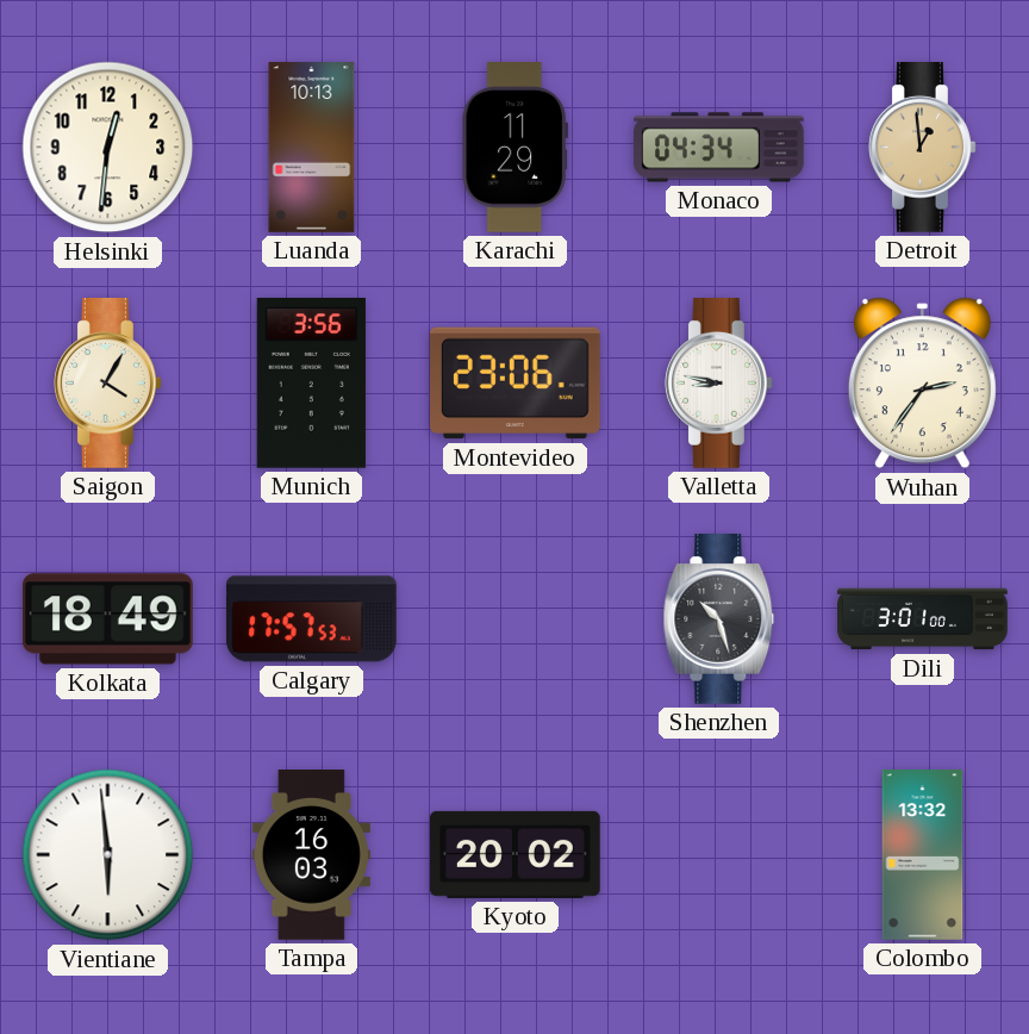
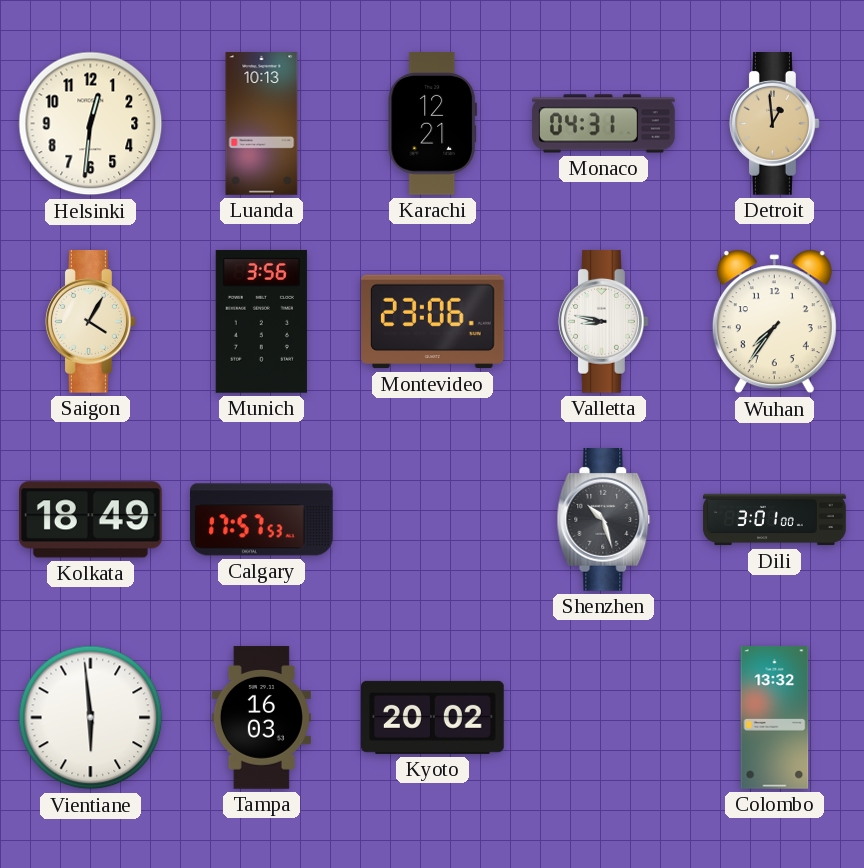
Karachi: 11:29 -> 12:21
Monaco: 04:34 -> 04:31
Wuhan: 2:36 -> 7:36
